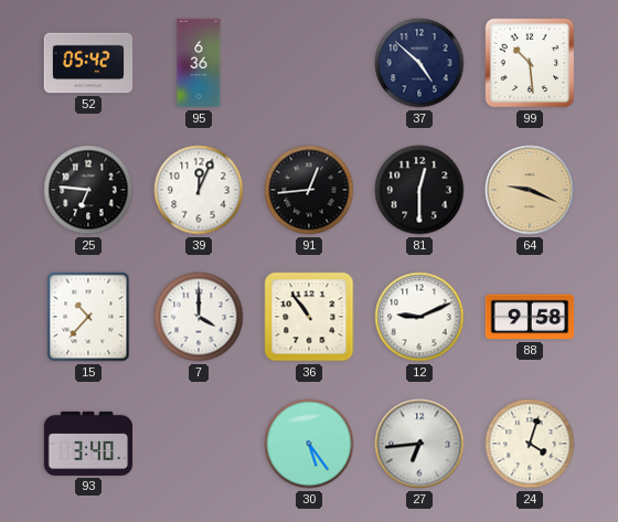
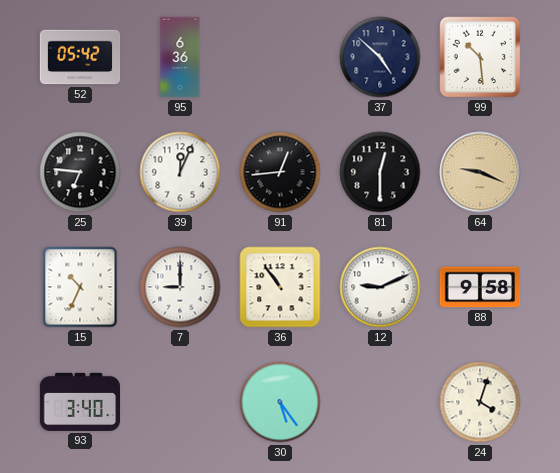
15: 10:37 -> 10:34
7: 4:00 -> 9:00
27: 6:44 -> none
